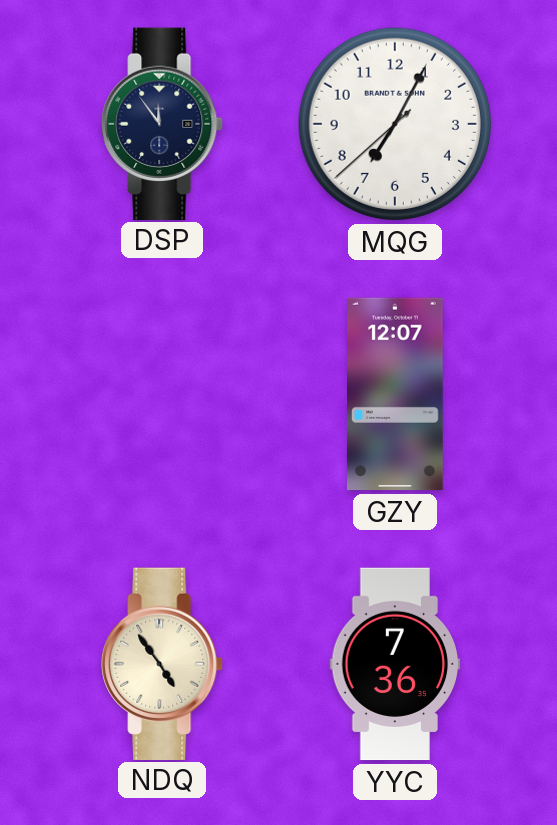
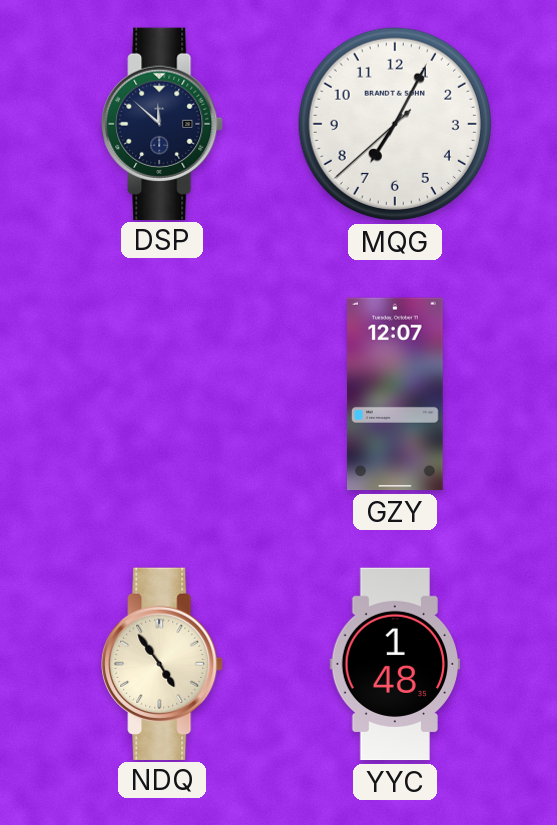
DSP: 11:54 -> 11:52
YYC: 7:36 -> 1:48
